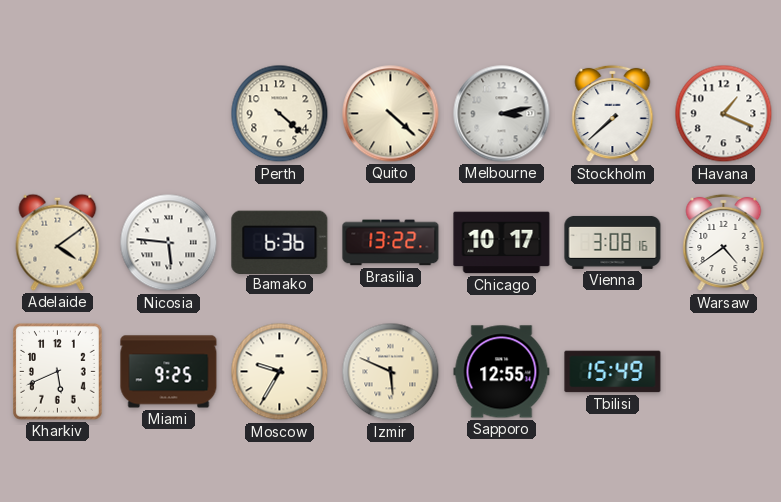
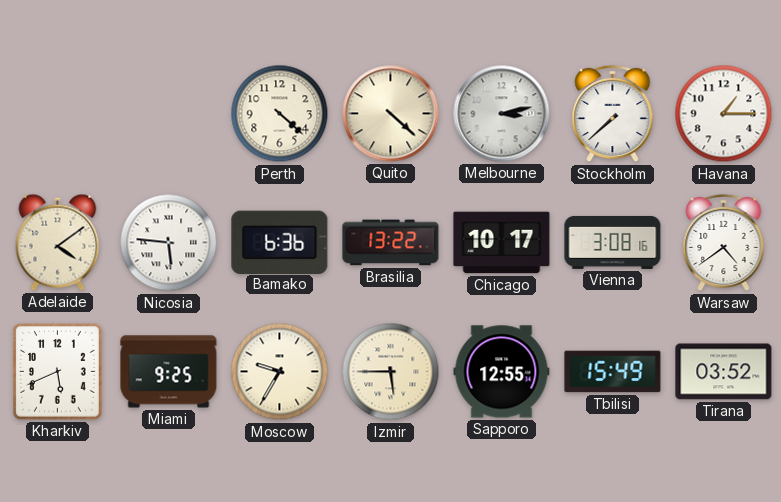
Havana: 1:19 -> 1:15
Izmir: 5:49 -> 5:45
Tirana: none -> 03:52
